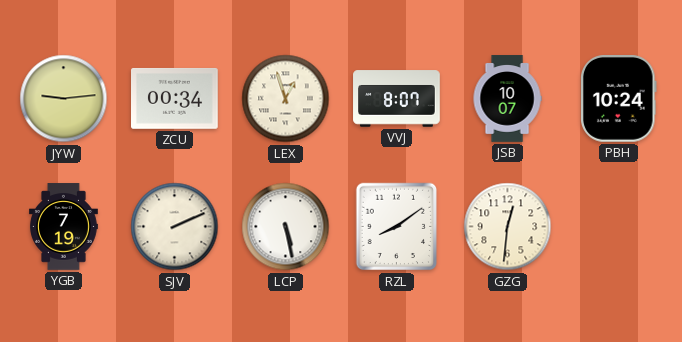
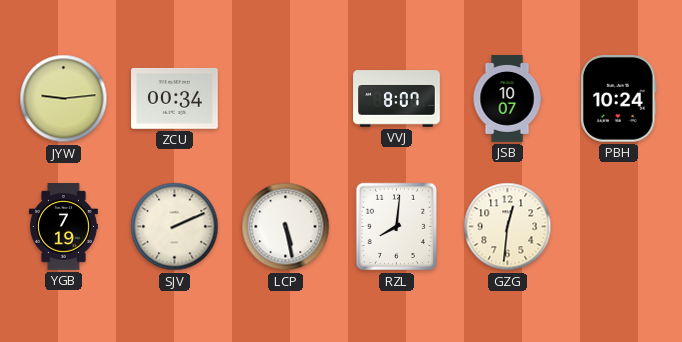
LEX: 12:57 -> none
RZL: 8:09 -> 8:01
